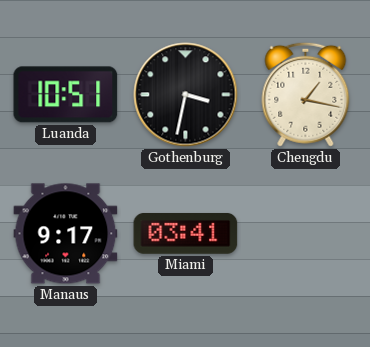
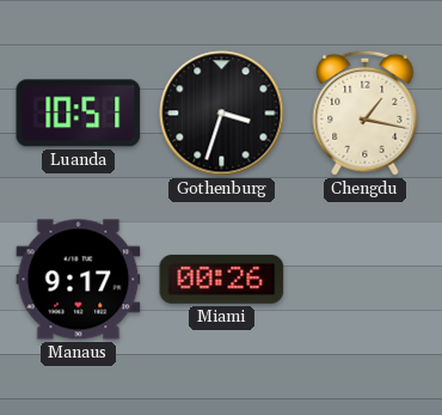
Gothenburg: 3:32 -> 3:33
Miami: 03:41 -> 00:26
